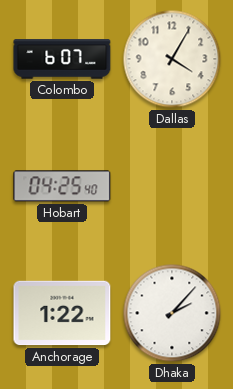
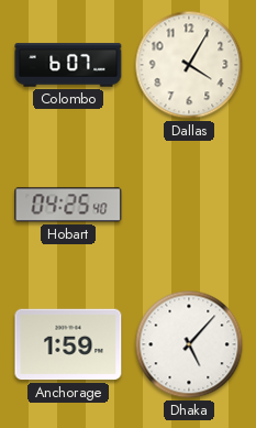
Anchorage: 1:22 -> 1:59
Dhaka: 2:07 -> 5:07
